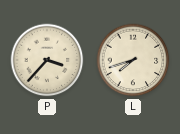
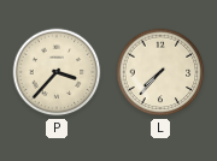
L: 7:42 -> 7:37
